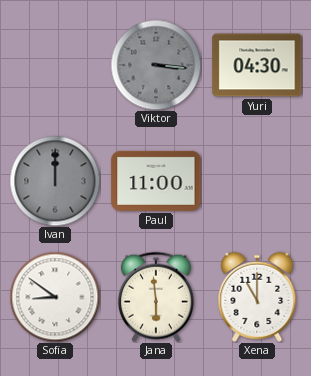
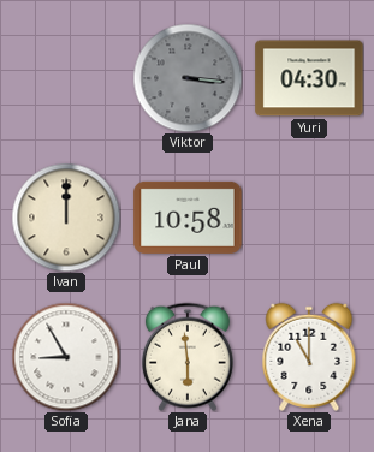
Ivan dial: grey -> cream
Paul: 11:00 -> 10:58
Sofia: 8:51 -> 8:55
